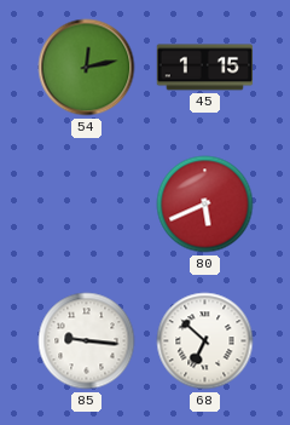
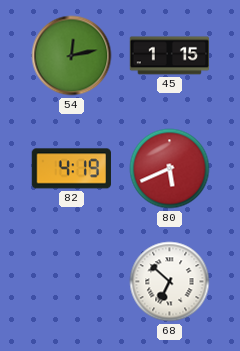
82: none -> 4:19
85: 9:16 -> none
